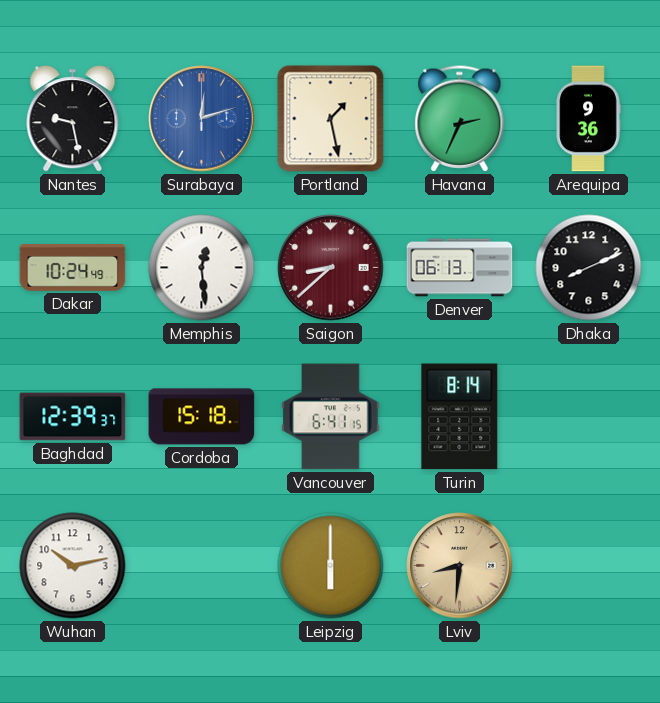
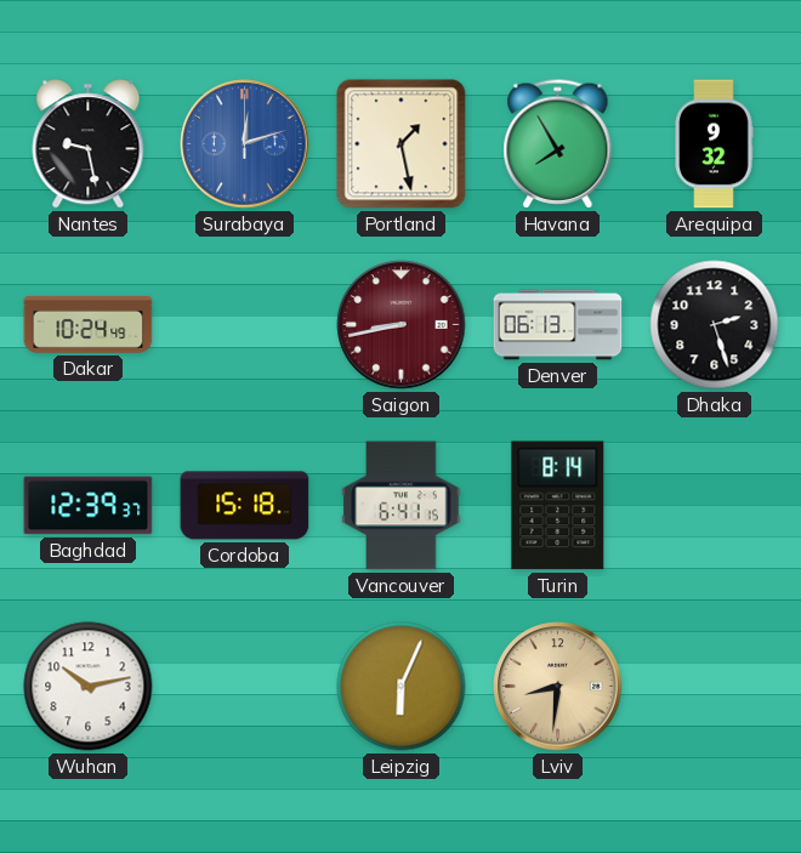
Havana: 2:34 -> 7:55
Arequipa: 9:36 -> 9:32
Memphis: 12:29 -> none
Saigon: 8:38 -> 8:43
Dhaka: 8:11 -> 2:27
Leipzig: 6:00 -> 6:04
